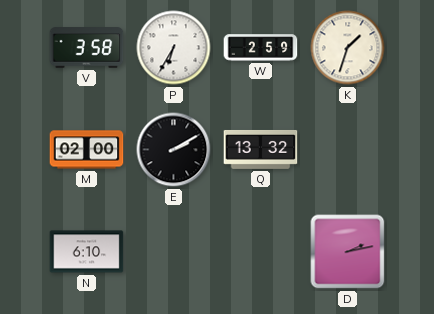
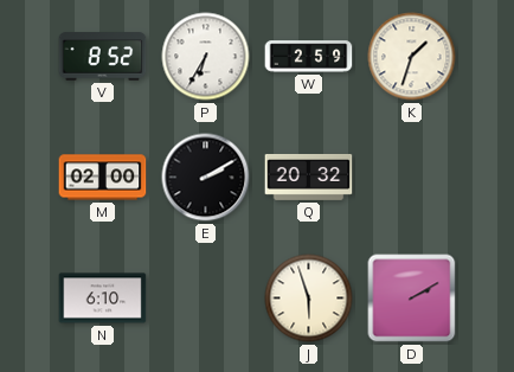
V: 3:58 -> 8:52
Q: 13:32 -> 20:32
J: none -> 5:57
D: 2:13 -> 2:10
